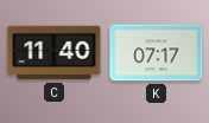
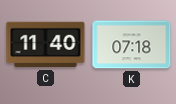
K: 07:17 -> 07:18
